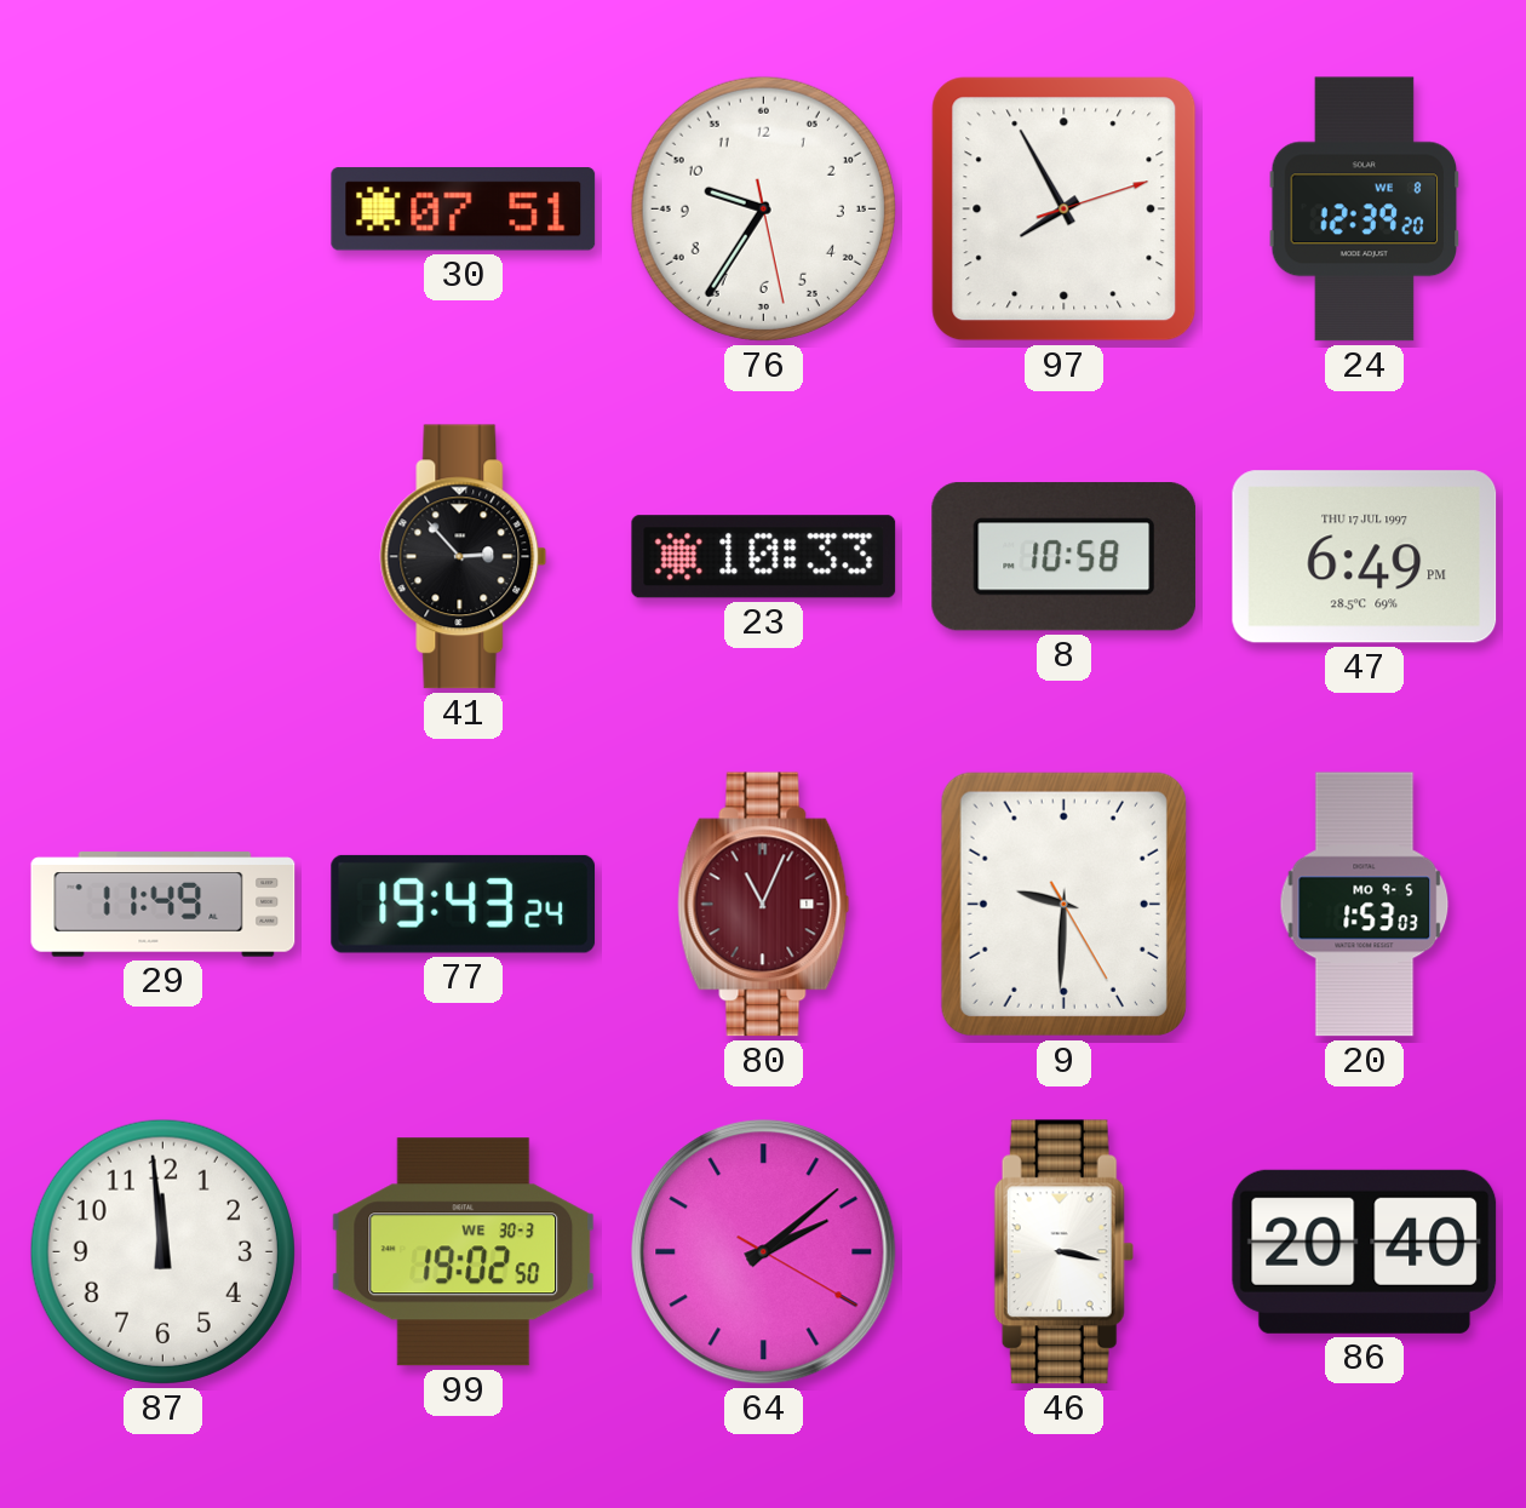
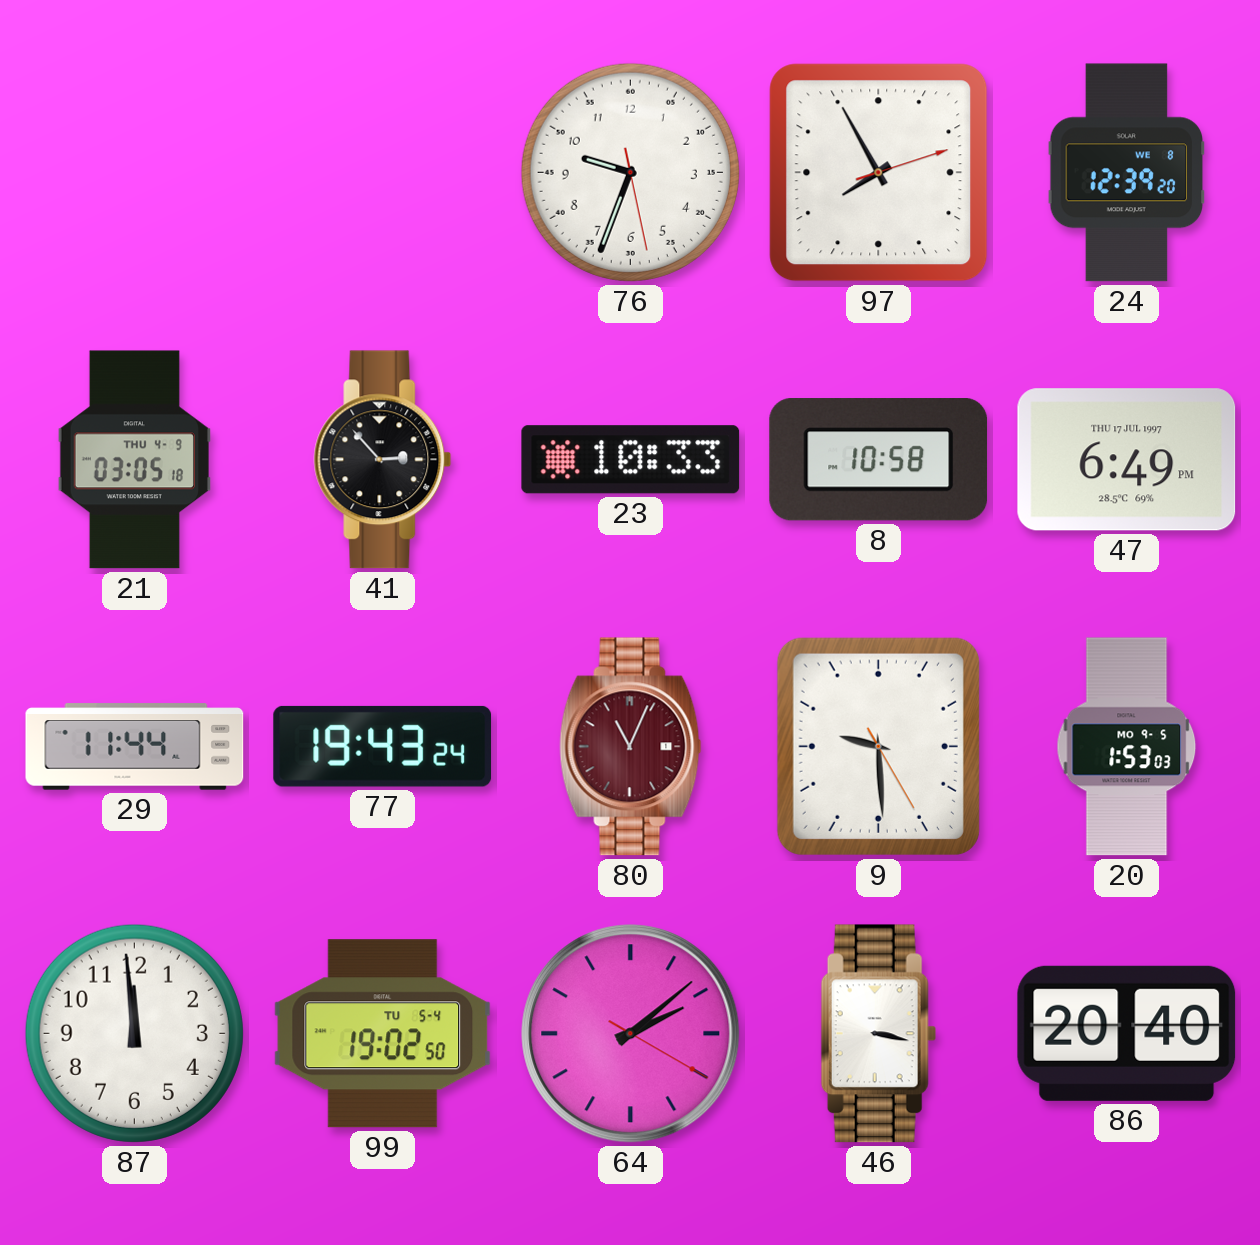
30: 07:51 -> none
76: 9:35 -> 9:33
21: none -> 03:05
29: 11:49 -> 11:44
9: 9:30 -> 9:29
99 date: WE 30-3 -> TU 5-4
